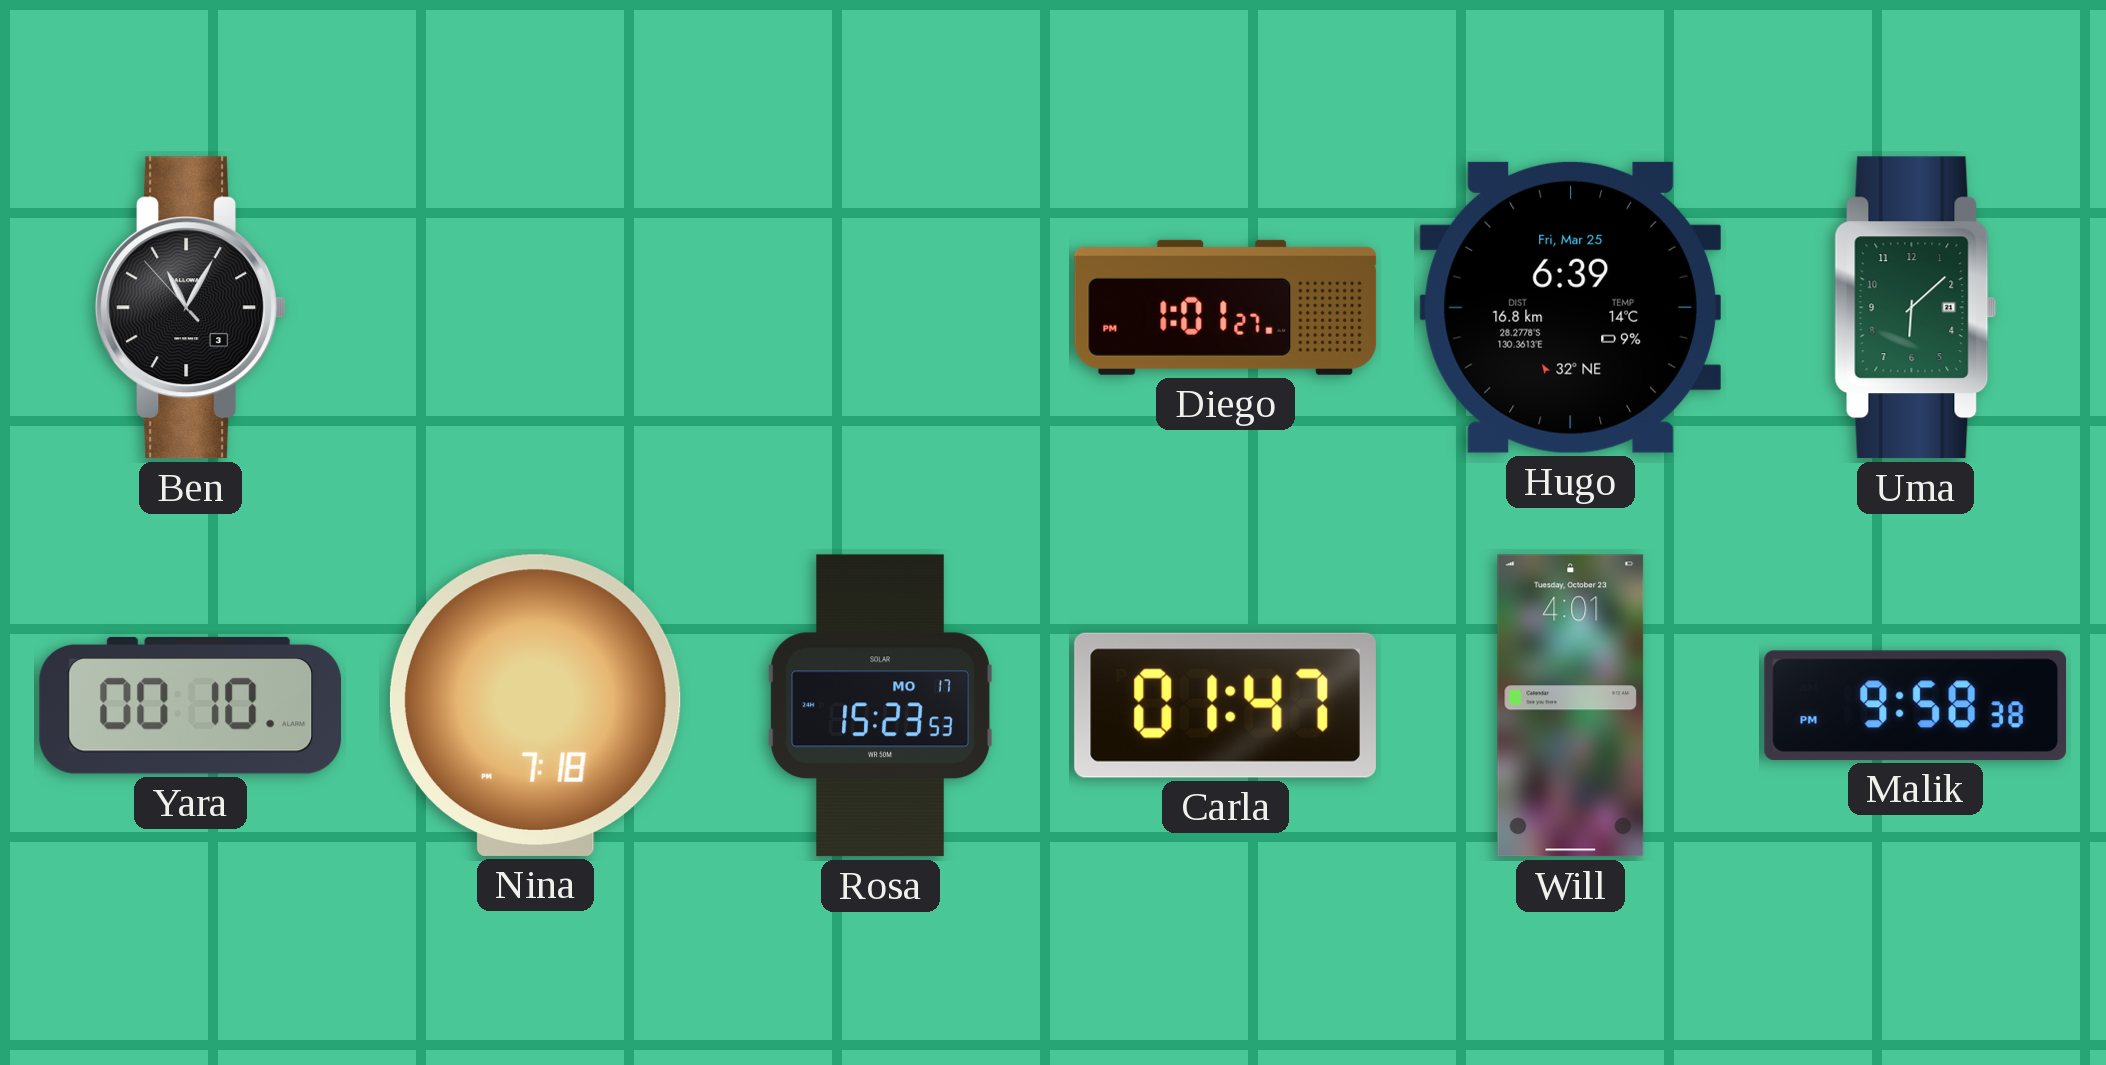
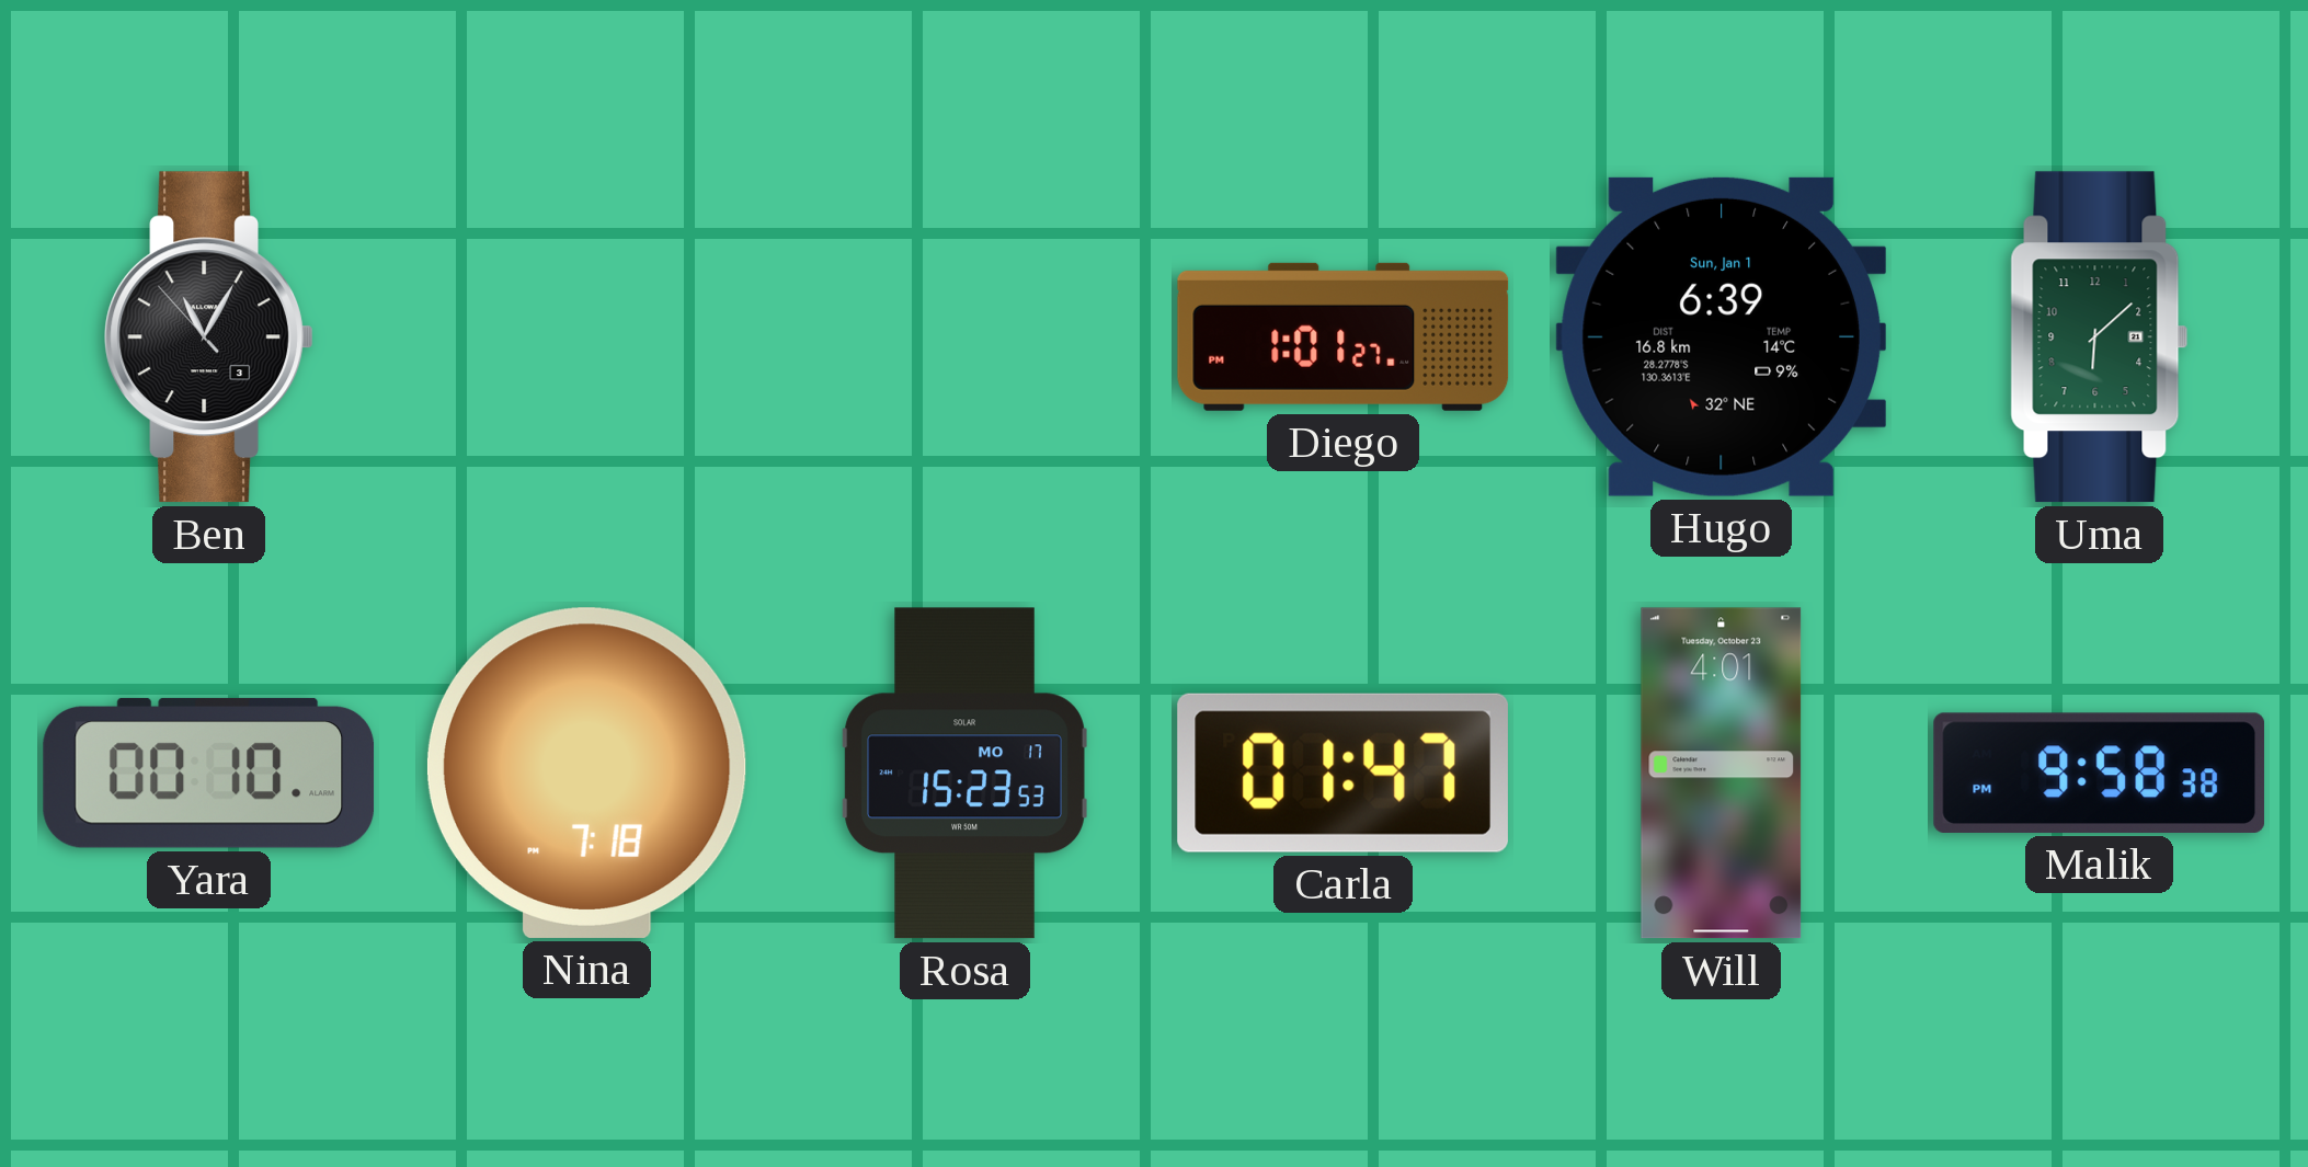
Hugo date: Fri, Mar 25 -> Sun, Jan 1
